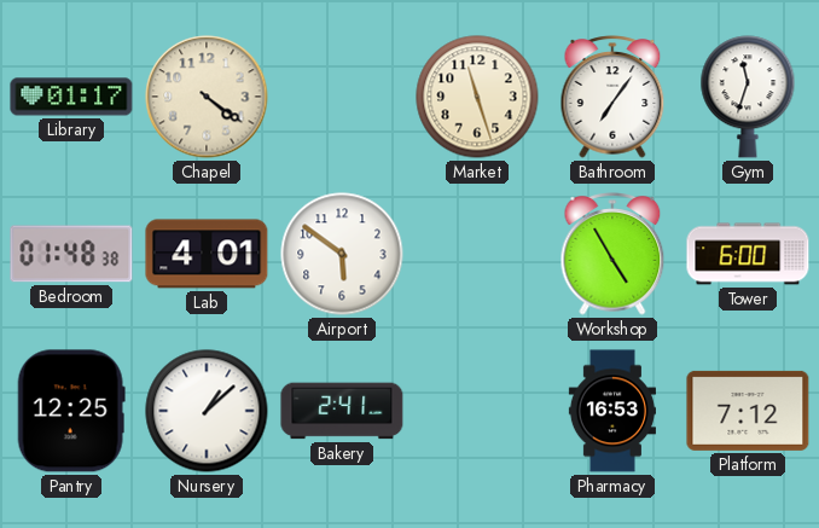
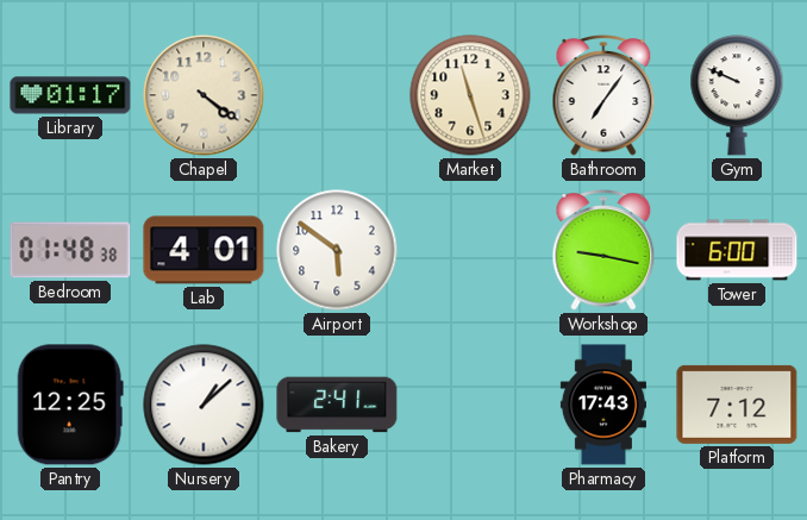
Gym: 11:33 -> 9:49
Workshop: 4:55 -> 9:17
Pharmacy: 16:53 -> 17:43
